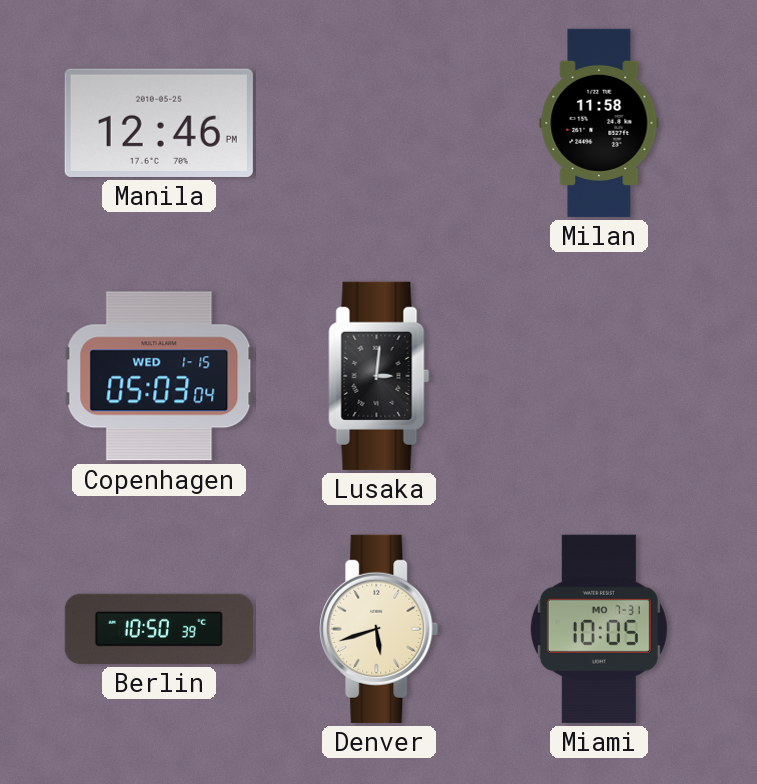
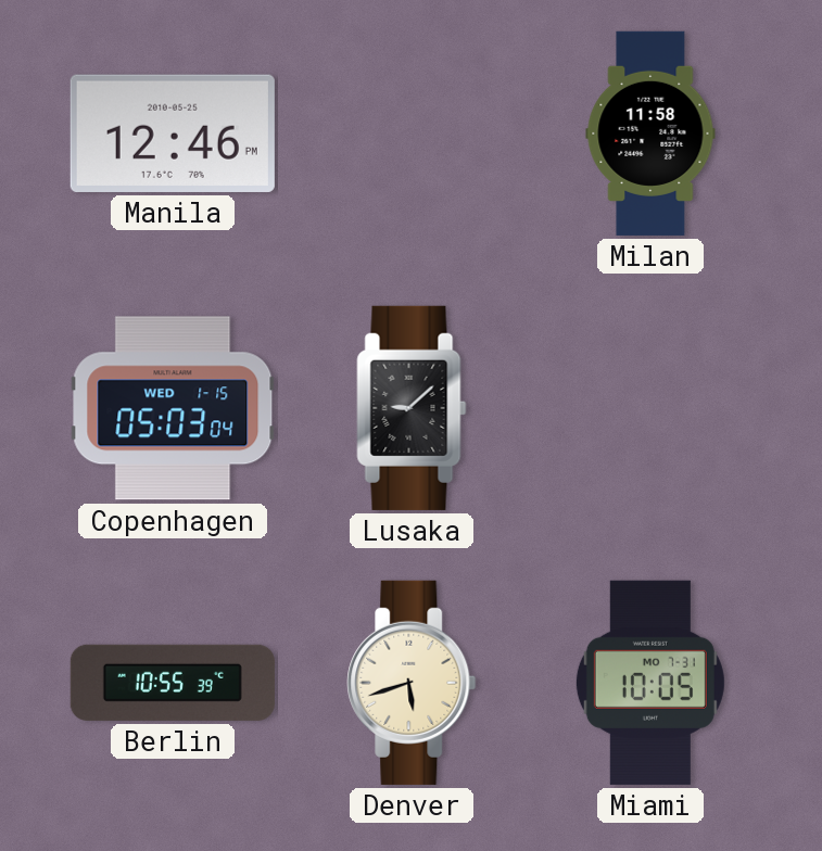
Lusaka: 3:01 -> 9:08
Berlin: 10:50 -> 10:55
